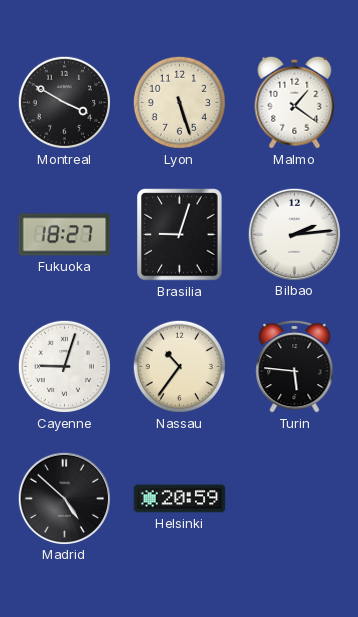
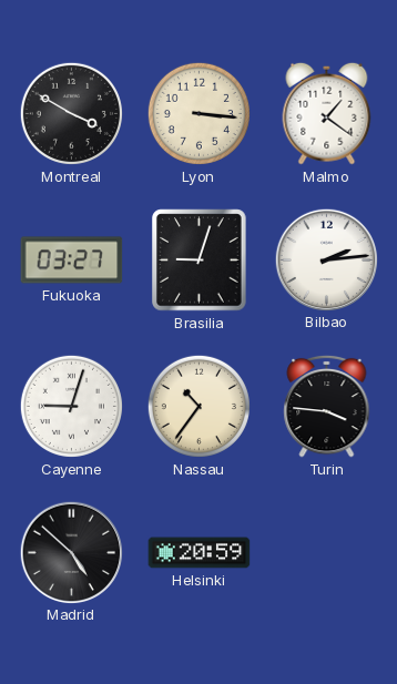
Lyon: 5:27 -> 3:16
Fukuoka: 18:27 -> 03:27
Turin: 5:46 -> 3:46
